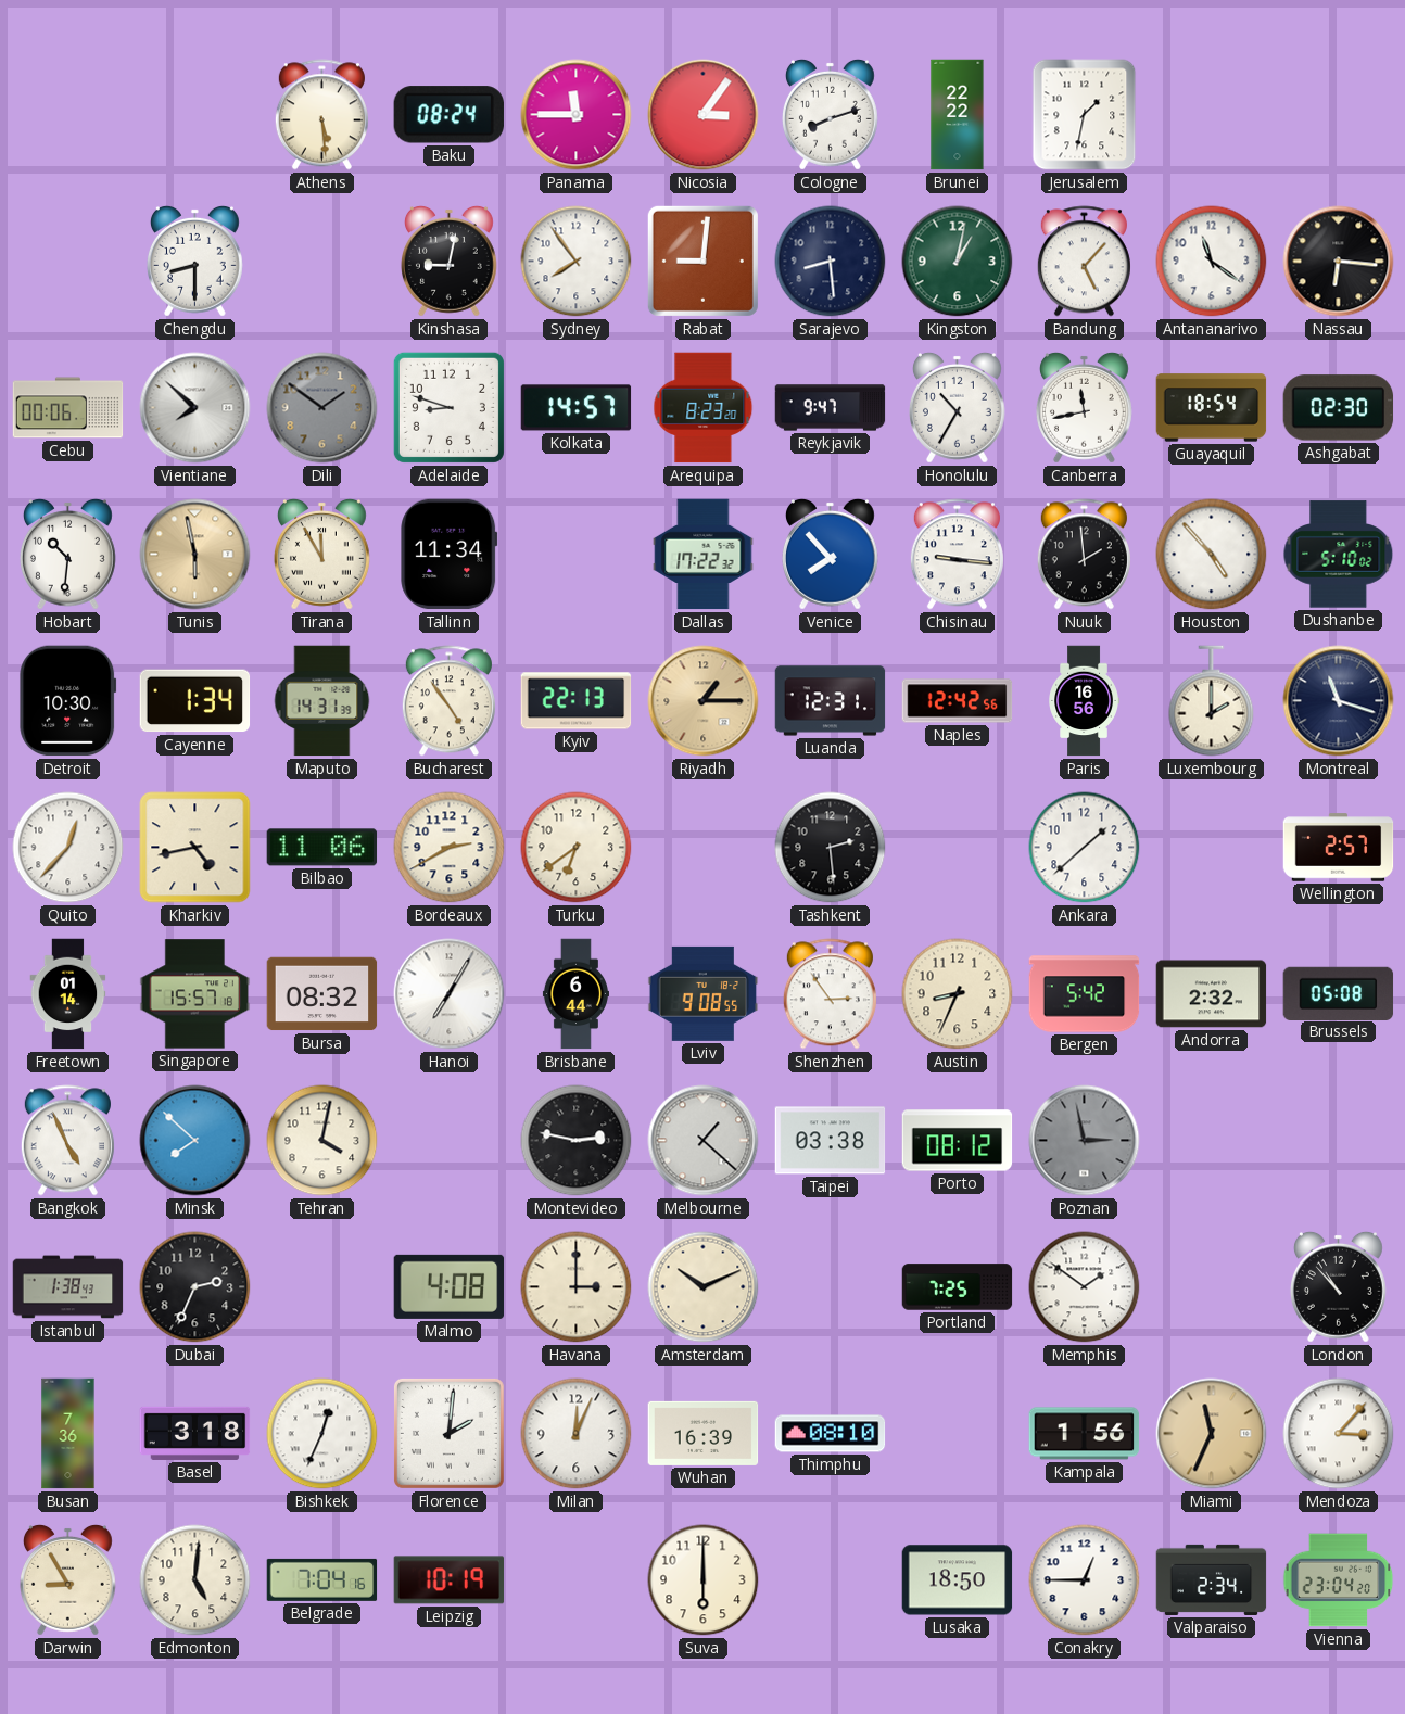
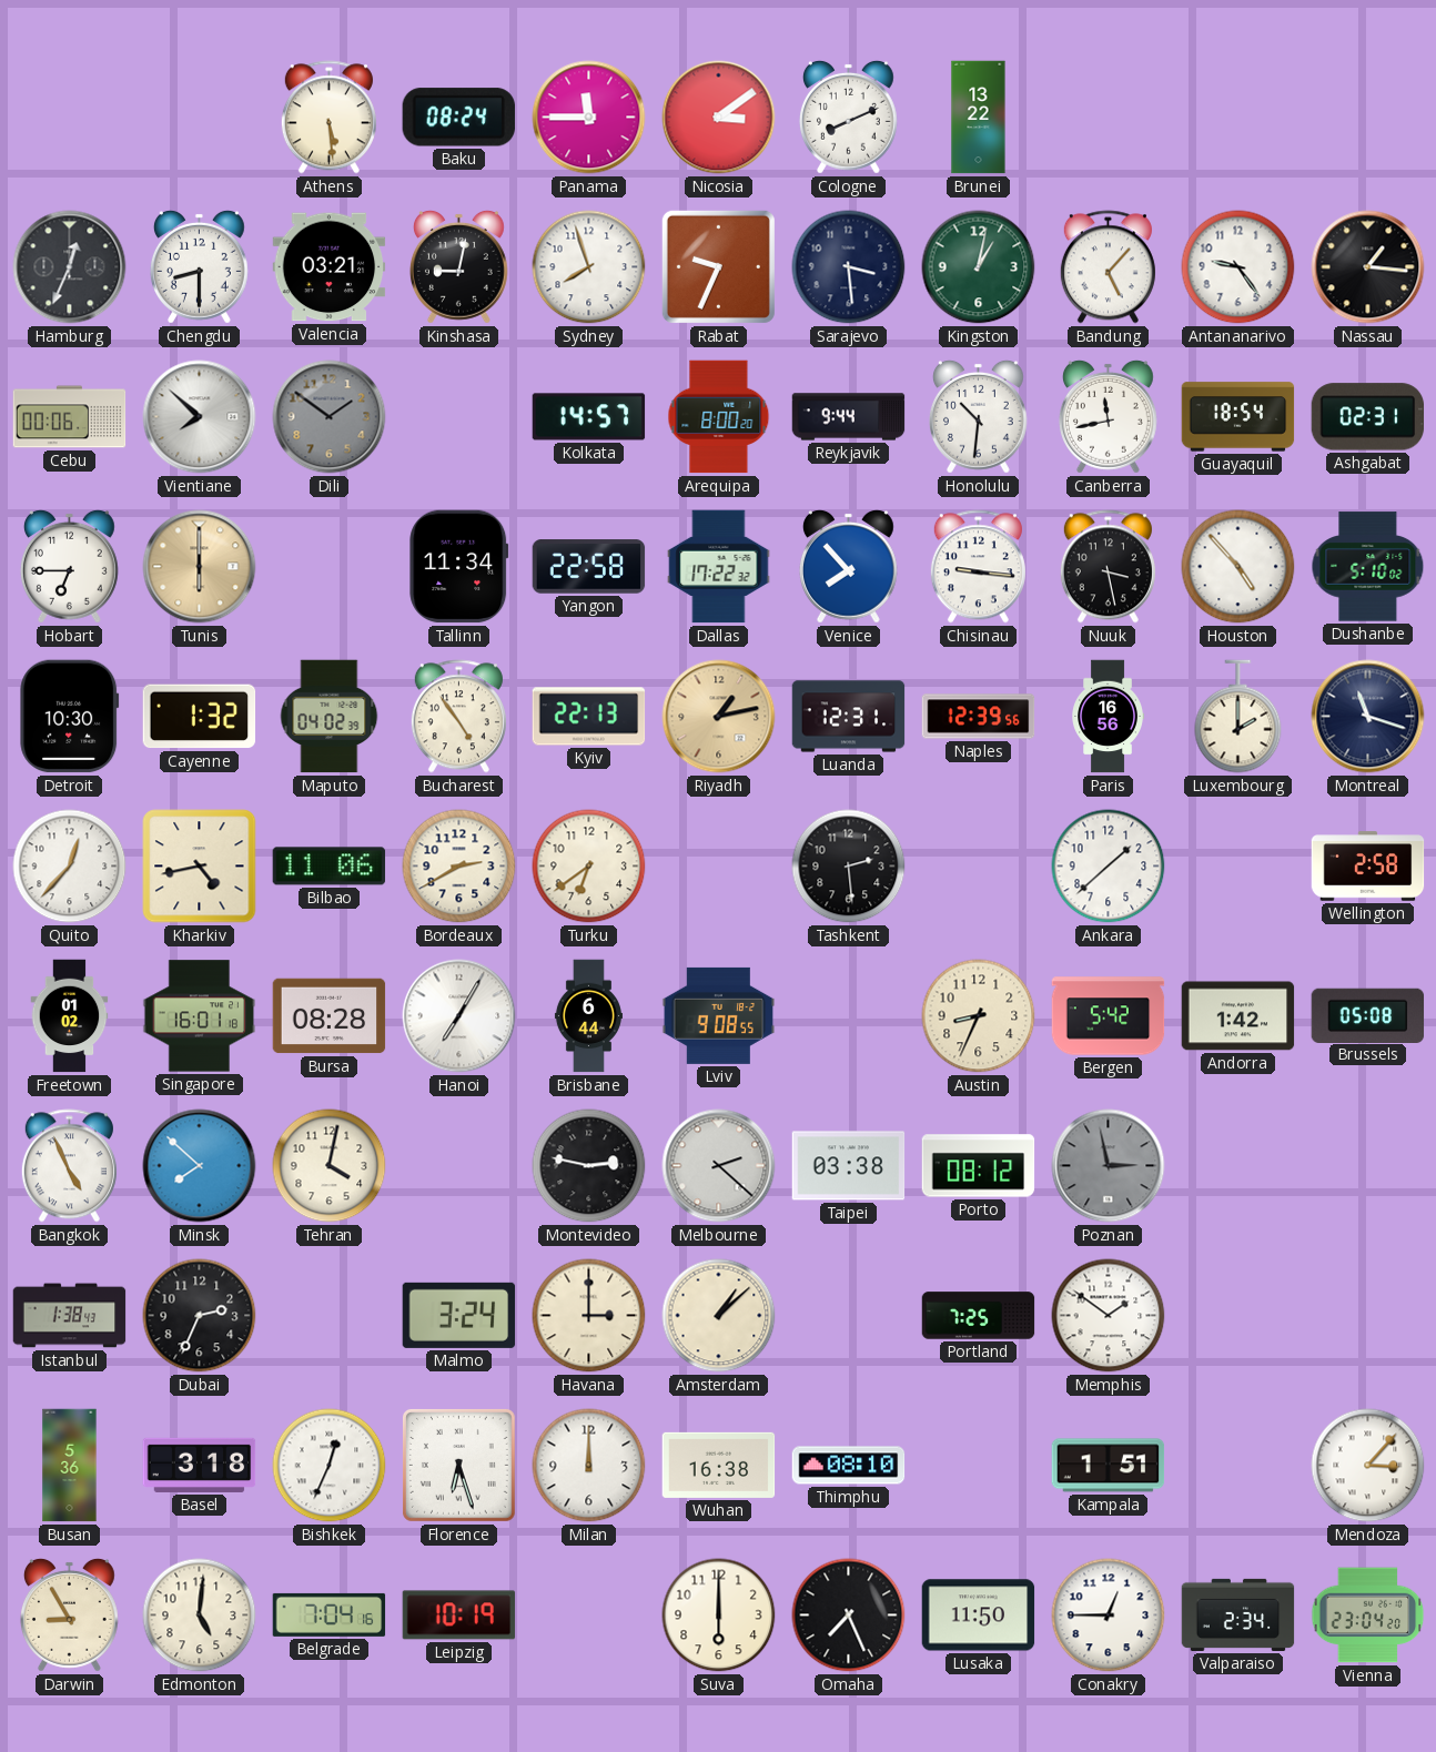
Nicosia: 3:06 -> 3:09
Cologne: 8:12 -> 8:11
Brunei: 22:22 -> 13:22
Jerusalem: 1:32 -> none
Hamburg: none -> 12:34
Valencia: none -> 03:21
Sydney: 7:54 -> 7:57
Rabat: 9:01 -> 9:34
Sarajevo: 8:29 -> 3:29
Antananarivo: 11:21 -> 9:24
Nassau: 6:16 -> 1:16
Adelaide: 8:48 -> none
Arequipa: 8:23 -> 8:00
Reykjavik: 9:47 -> 9:44
Honolulu: 10:35 -> 10:31
Ashgabat: 02:30 -> 02:31
Hobart: 10:31 -> 6:45
Tunis: 5:58 -> 6:00
Tirana: 11:55 -> none
Yangon: none -> 22:58
Nuuk: 1:59 -> 3:28
Cayenne: 1:34 -> 1:32
Maputo: 14:31 -> 04:02
Riyadh: 1:15 -> 1:13
Naples: 12:42 -> 12:39
Wellington: 2:57 -> 2:58
Freetown: 01:14 -> 01:02
Singapore: 15:57 -> 16:01
Bursa: 08:32 -> 08:28
Shenzhen: 2:54 -> none
Andorra: 2:32 -> 1:42
Melbourne: 1:22 -> 2:22
Malmo: 4:08 -> 3:24
Amsterdam: 10:11 -> 1:08
London: 10:53 -> none
Busan: 7:36 -> 5:36
Florence: 2:01 -> 6:27
Milan: 12:04 -> 12:00
Wuhan: 16:39 -> 16:38
Kampala: 1:56 -> 1:51
Miami: 11:34 -> none
Omaha: none -> 7:26
Lusaka: 18:50 -> 11:50
